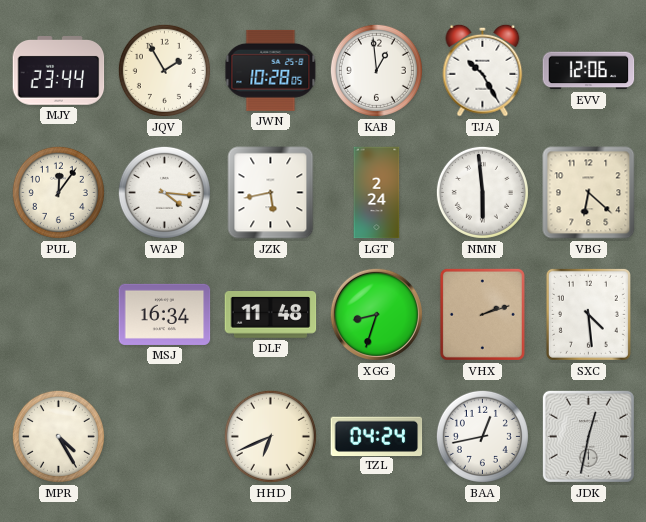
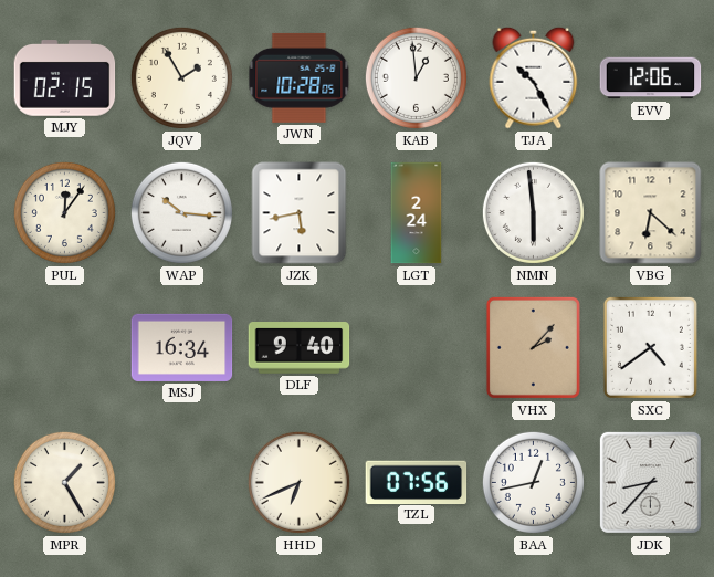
MJY: 23:44 -> 02:15
WAP: 4:16 -> 10:16
DLF: 11:48 -> 9:40
XGG: 8:33 -> none
VHX: 2:12 -> 2:07
SXC: 4:29 -> 4:39
MPR: 4:25 -> 1:25
TZL: 04:24 -> 07:56
JDK: 12:32 -> 8:37
